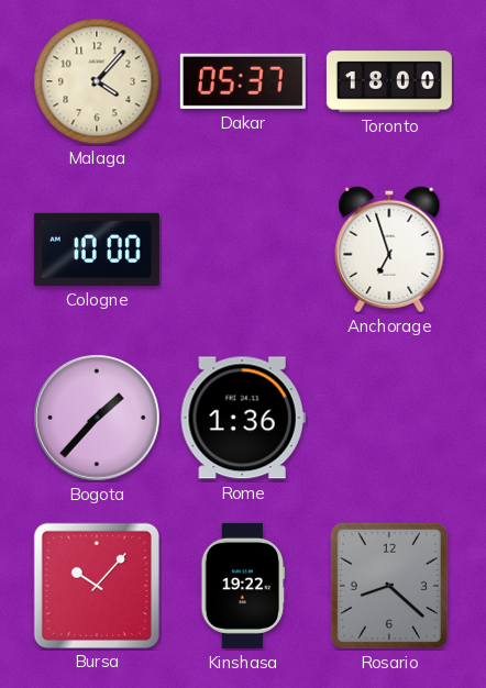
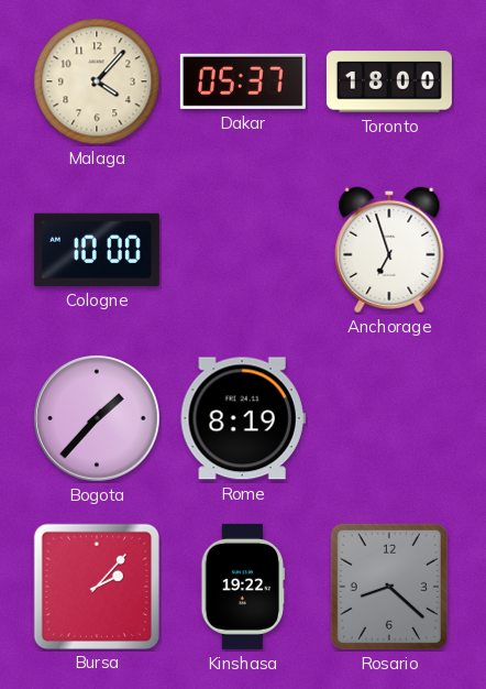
Rome: 1:36 -> 8:19
Bursa: 10:07 -> 2:07
